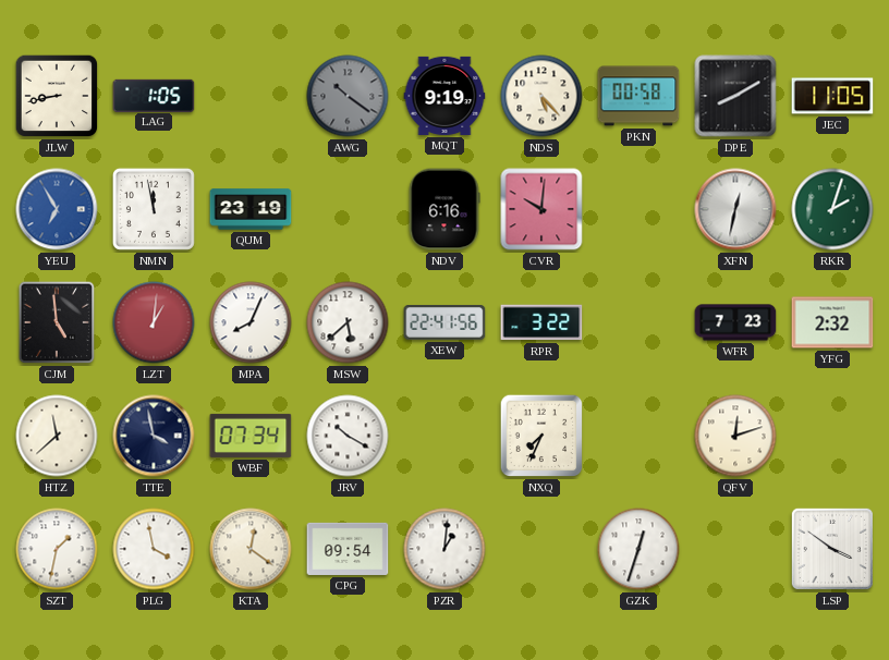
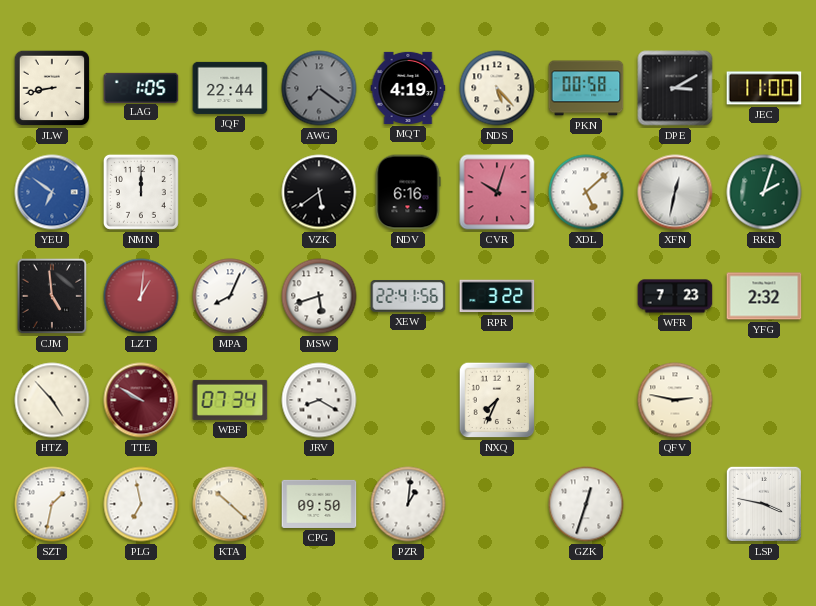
JQF: none -> 22:44
AWG: 10:21 -> 7:21
MQT: 9:19 -> 4:19
DPE: 8:10 -> 3:10
JEC: 11:05 -> 11:00
YEU: 6:55 -> 6:51
NMN: 11:58 -> 12:00
QUM: 23:19 -> none
VZK: none -> 5:39
CVR: 10:01 -> 10:03
XDL: none -> 5:08
MSW: 5:38 -> 5:42
HTZ: 11:38 -> 4:53
TTE: 3:58 -> 9:50
TTE dial: navy -> burgundy
JRV: 10:20 -> 8:20
QFV: 12:12 -> 2:47
PLG: 3:58 -> 6:58
KTA: 12:21 -> 10:22
CPG: 09:54 -> 09:50
LSP: 3:51 -> 3:47
